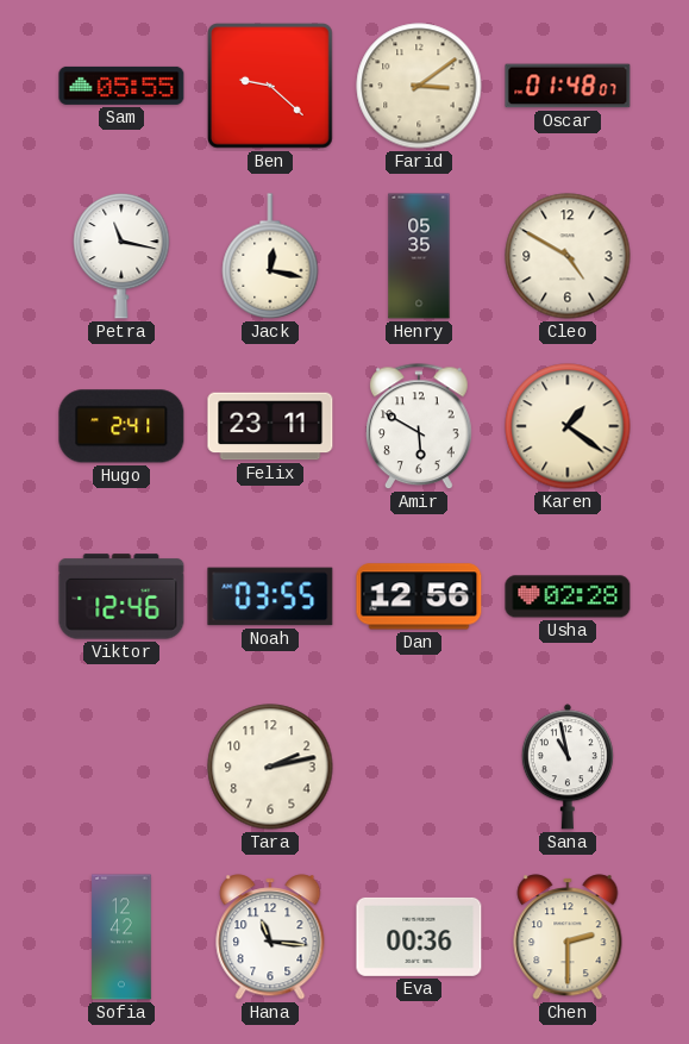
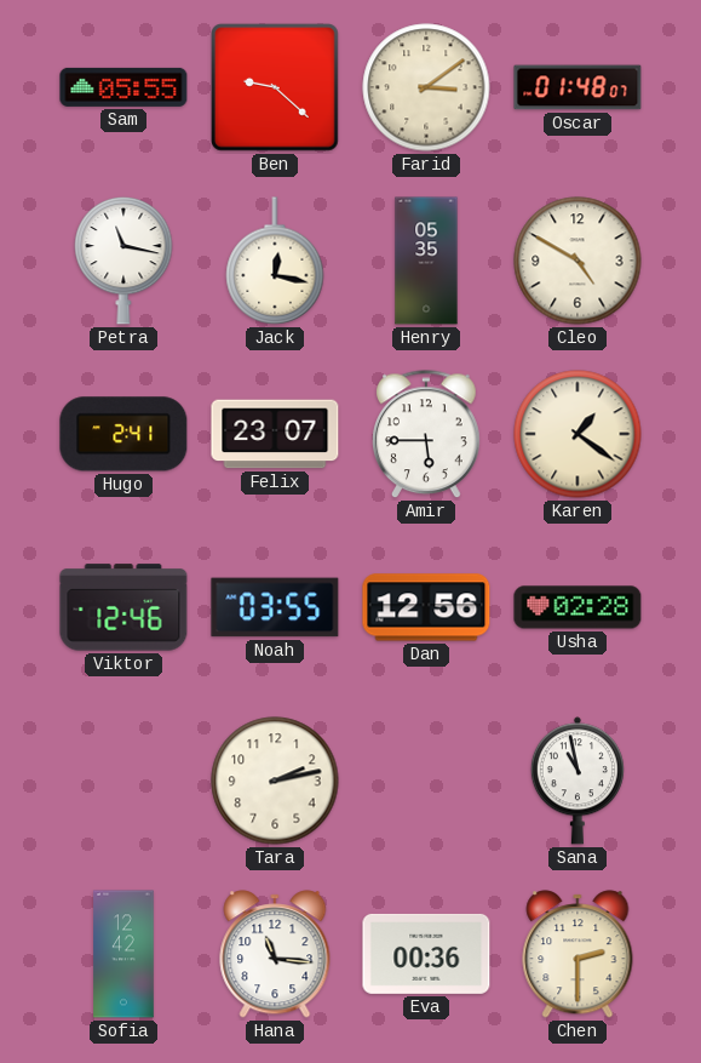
Felix: 23:11 -> 23:07
Amir: 5:50 -> 5:45
